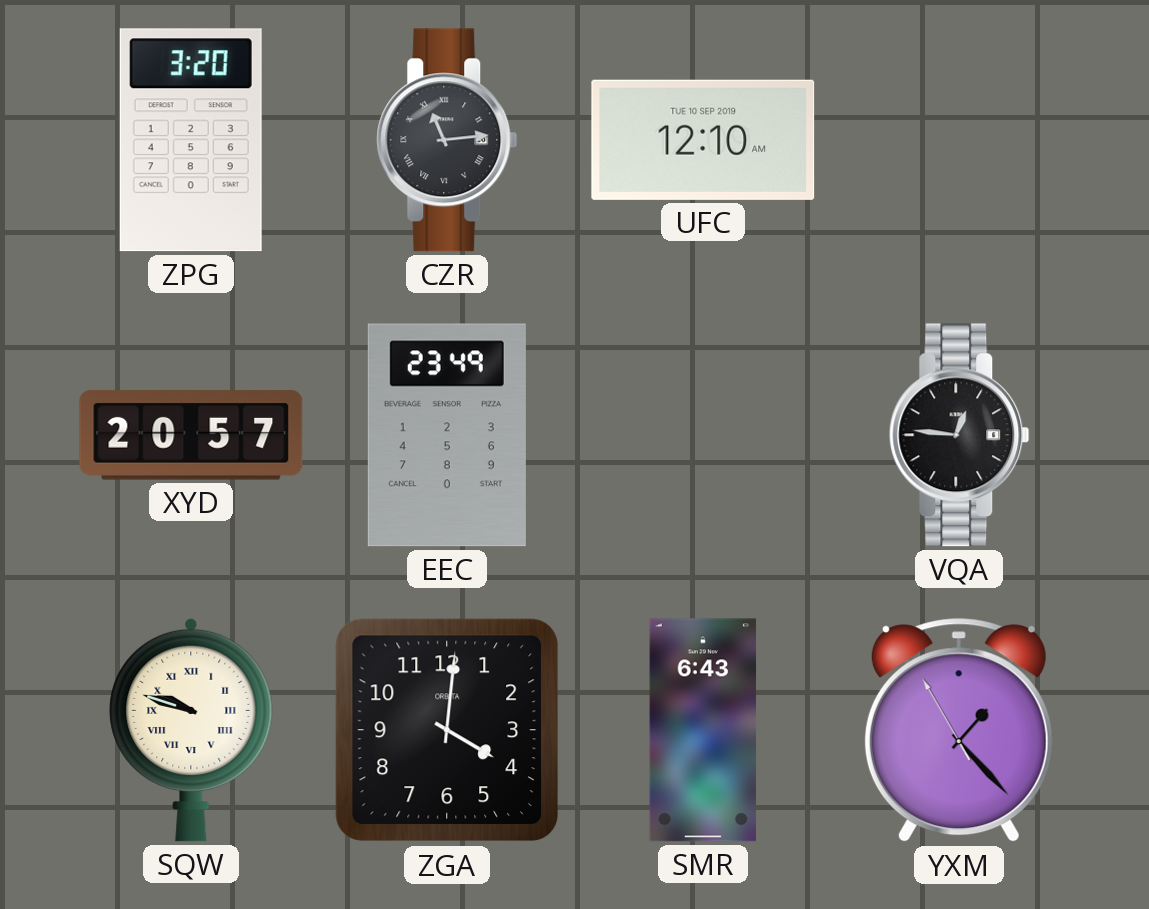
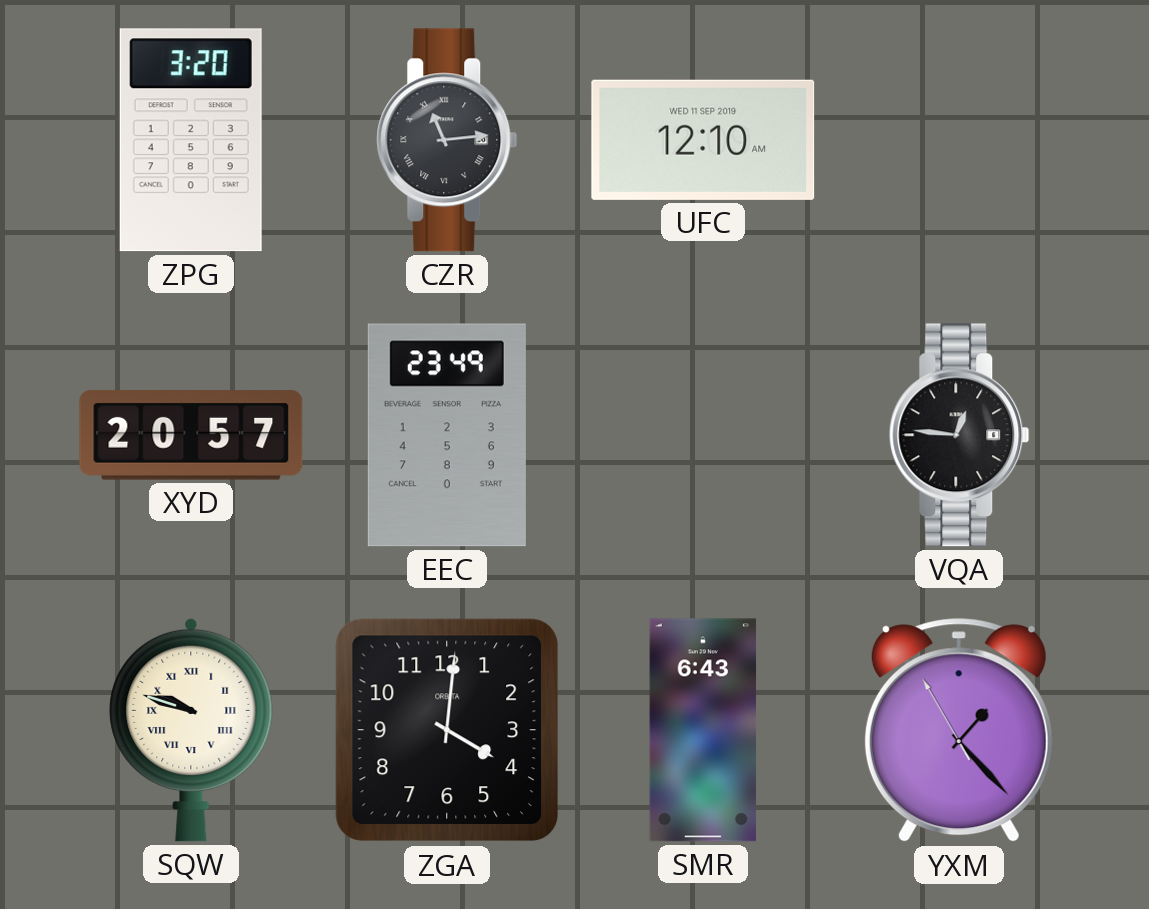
UFC date: TUE 10 SEP 2019 -> WED 11 SEP 2019
